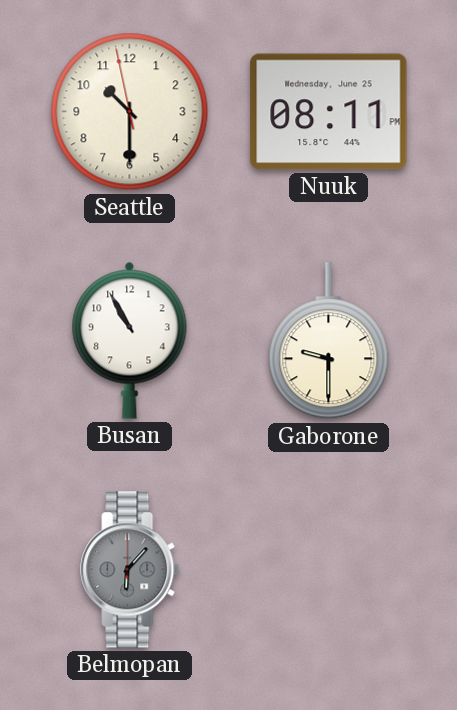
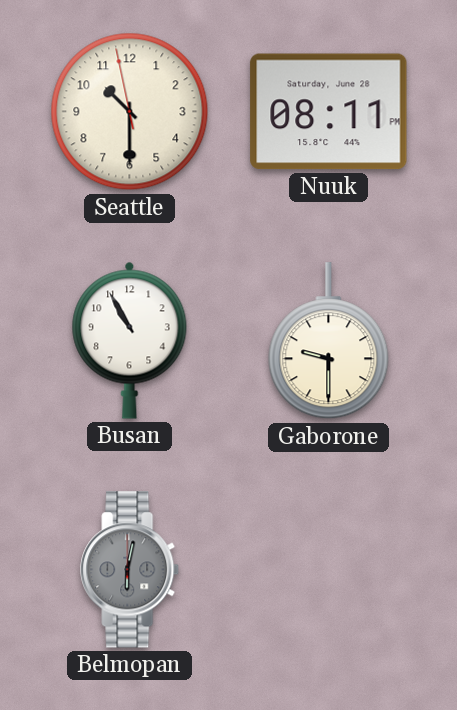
Nuuk date: Wednesday, June 25 -> Saturday, June 28
Belmopan: 6:07 -> 6:02
